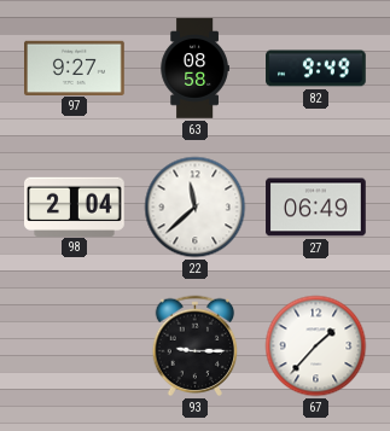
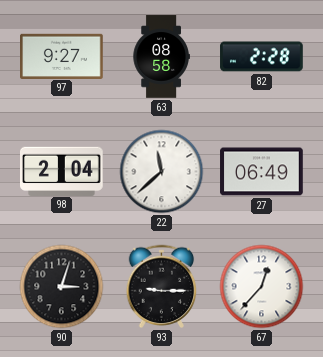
82: 9:49 -> 2:28
90: none -> 3:03
67: 1:37 -> 12:37
